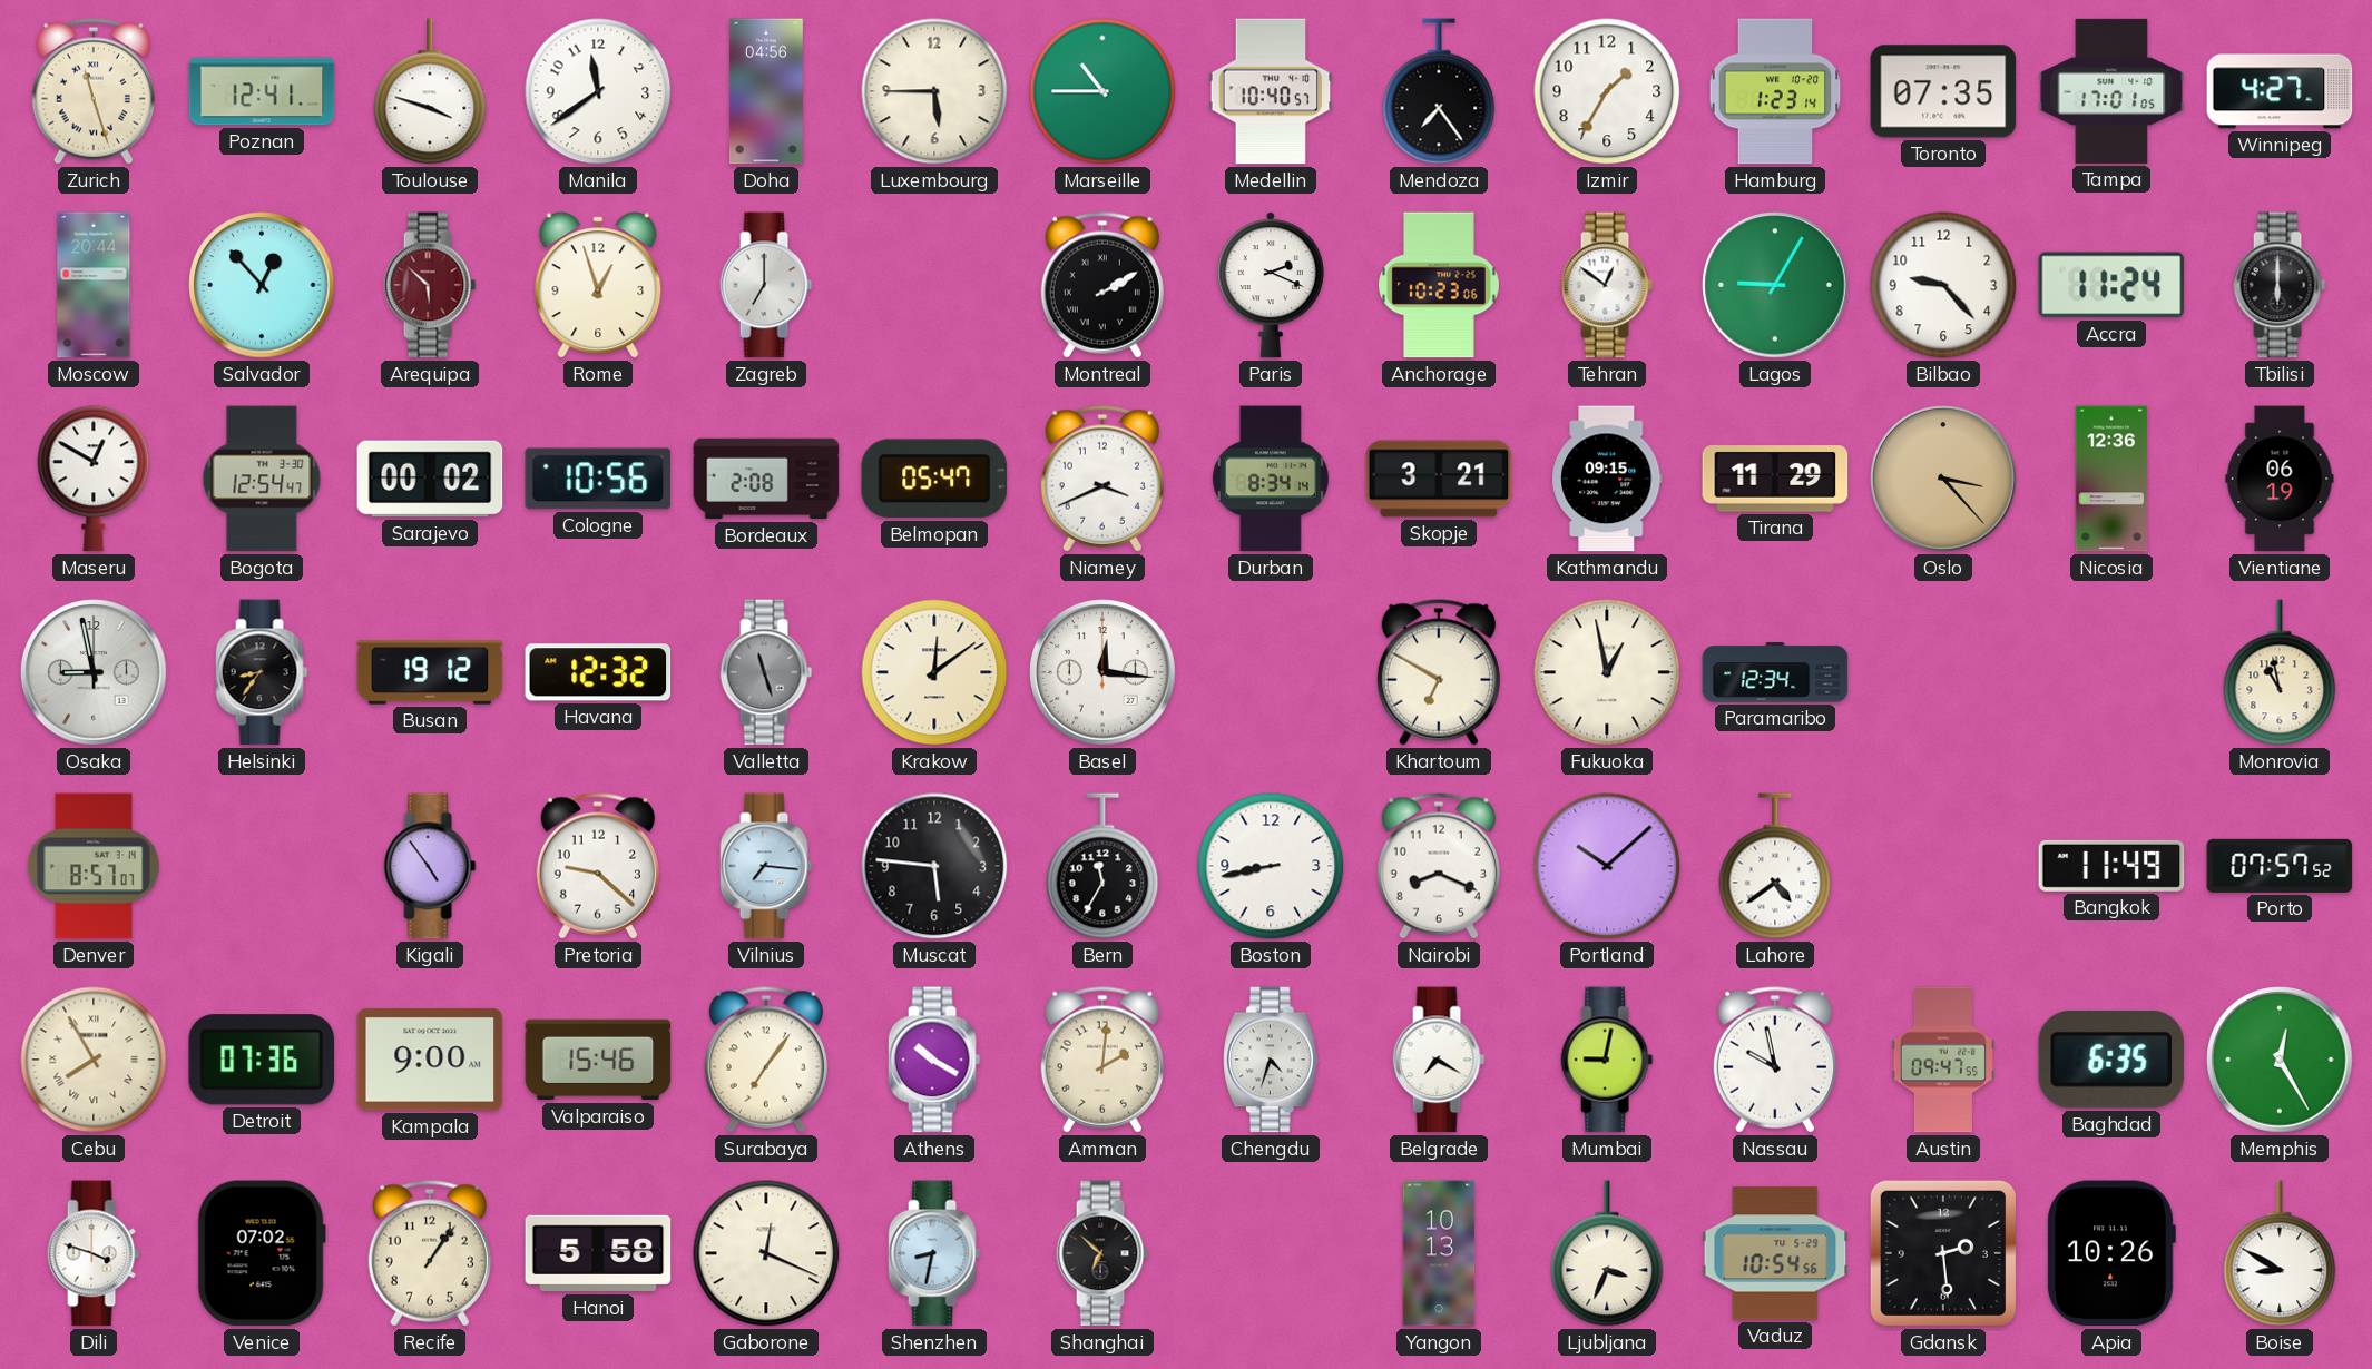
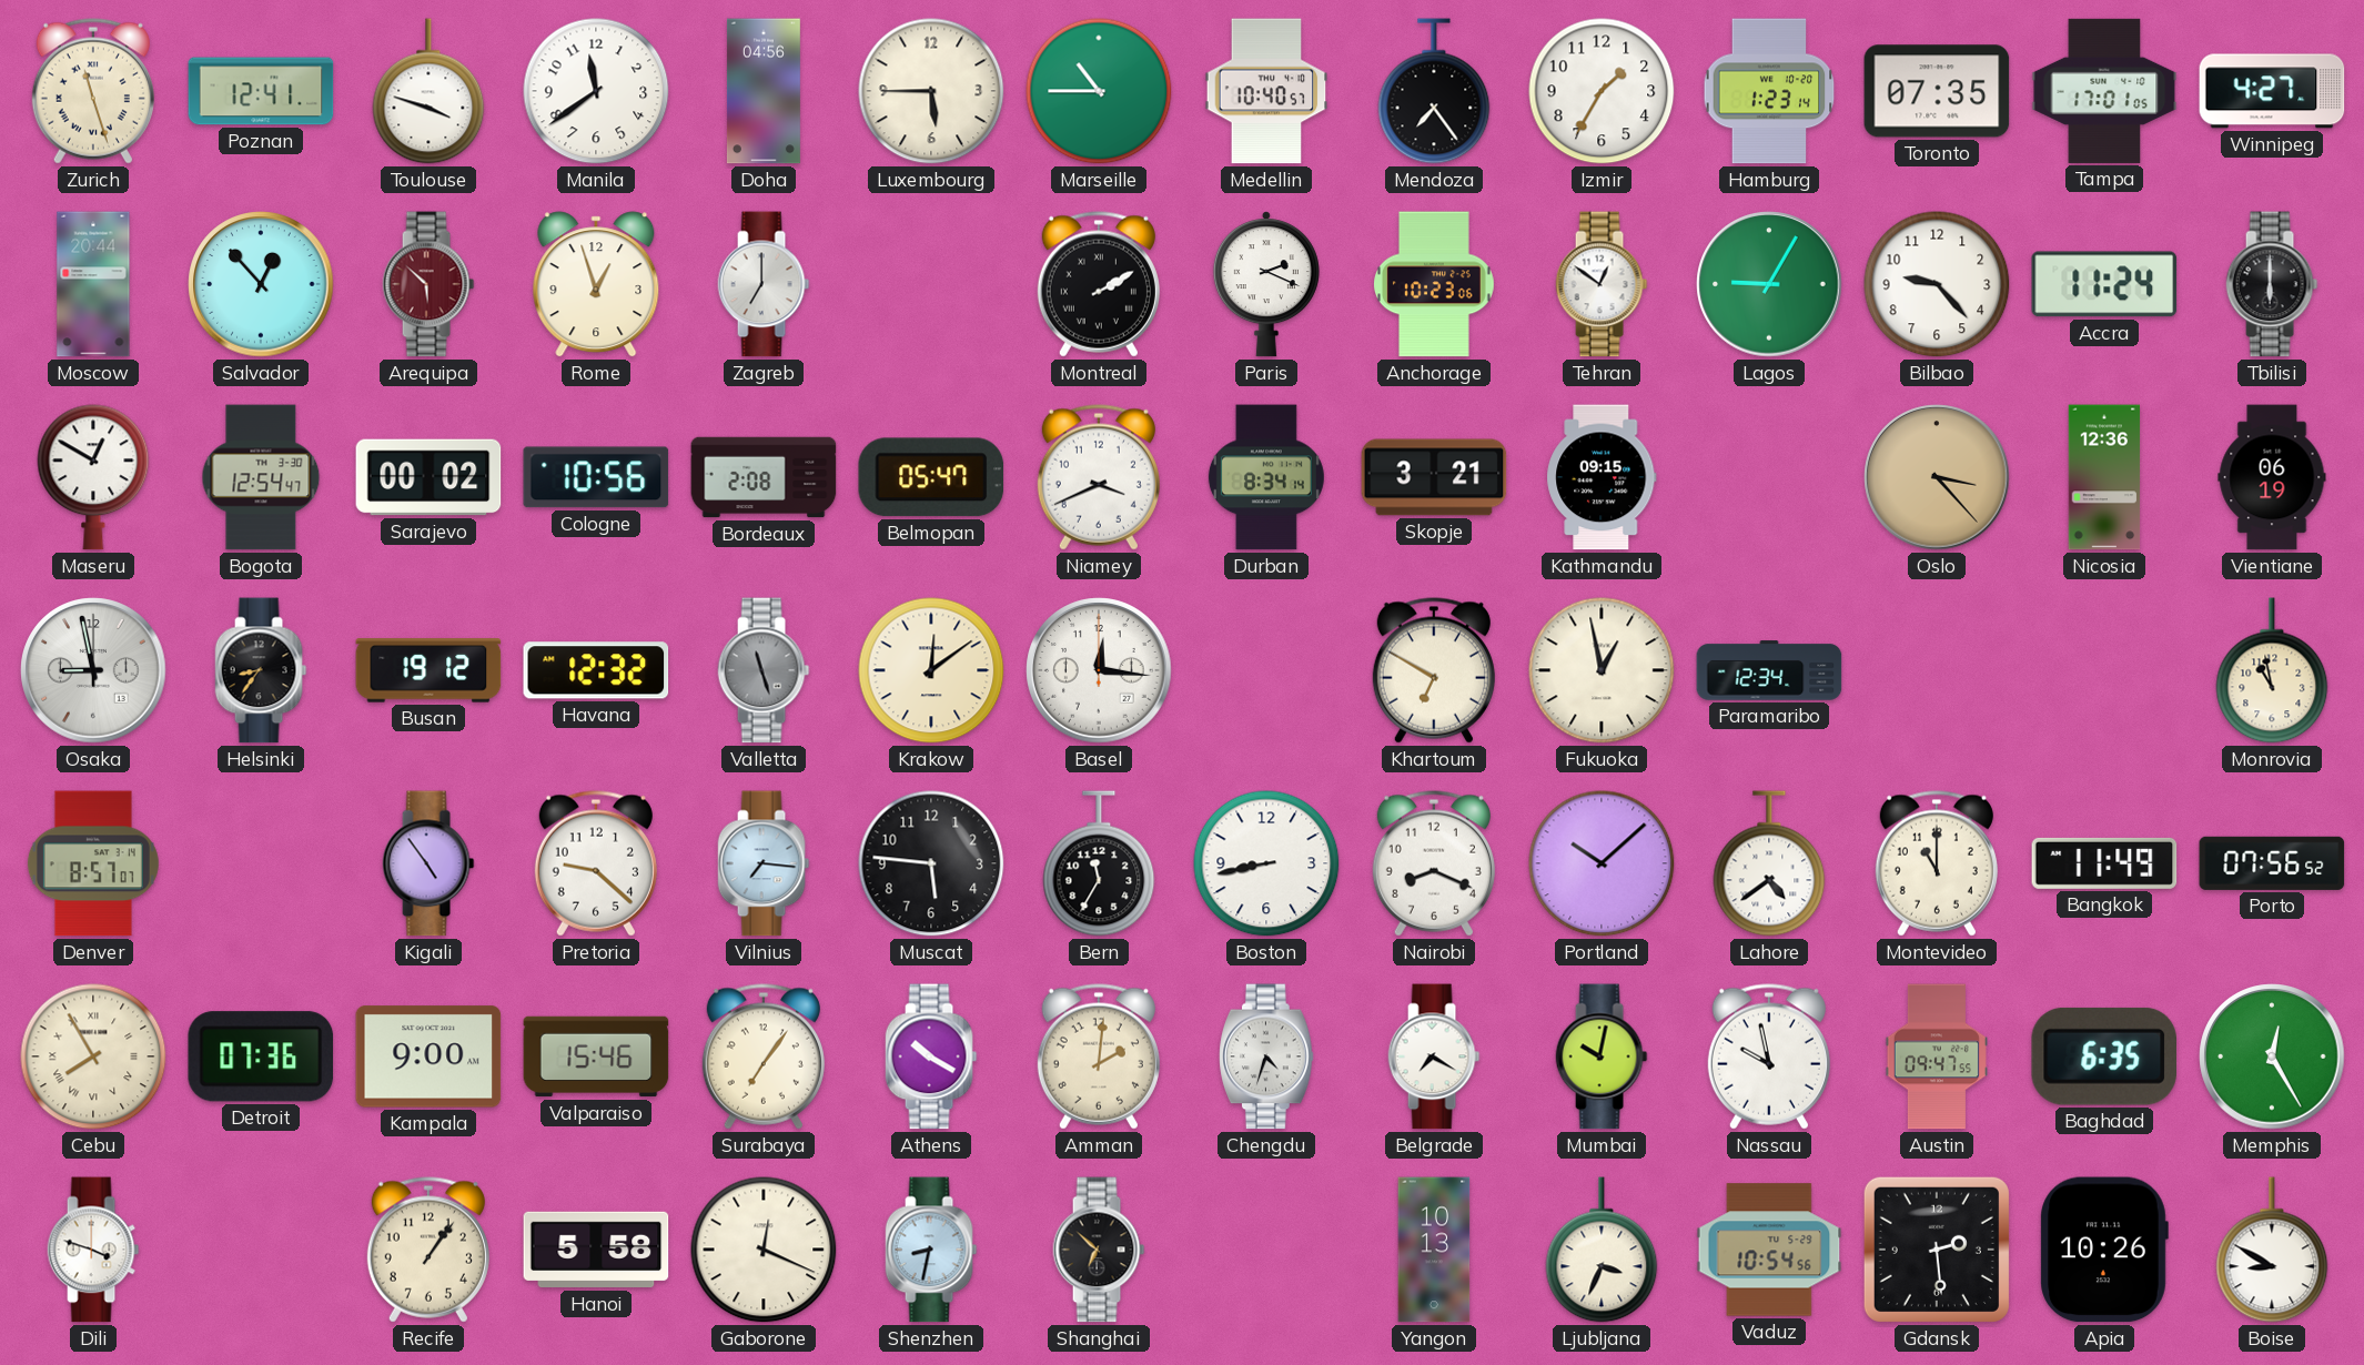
Tirana: 11:29 -> none
Montevideo: none -> 11:00
Porto: 07:57 -> 07:56
Mumbai: 9:02 -> 10:02
Venice: 07:02 -> none
